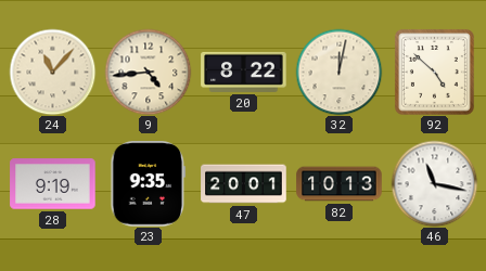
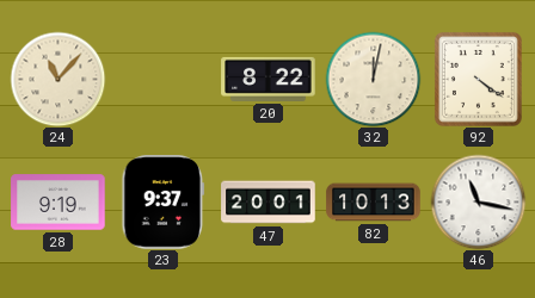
9: 4:44 -> none
92: 4:52 -> 4:21
23: 9:35 -> 9:37
